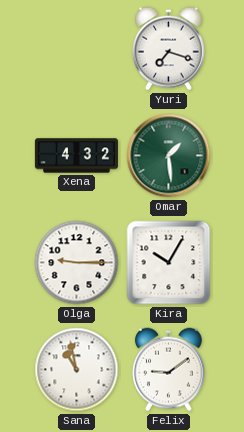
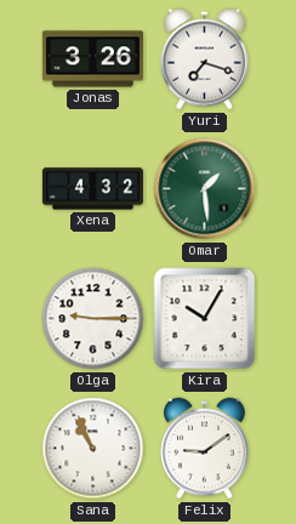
Jonas: none -> 3:26
Sana: 10:58 -> 10:56
